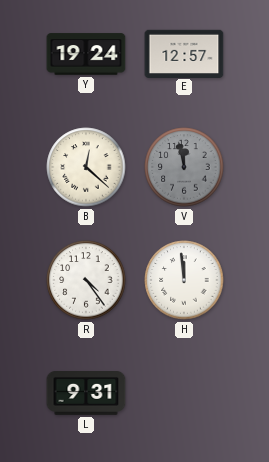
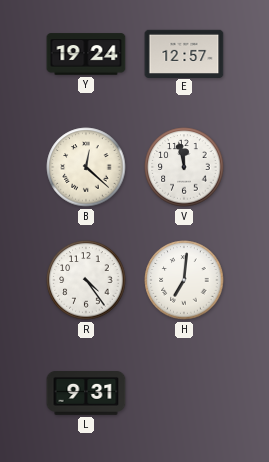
V dial: grey -> white
H: 11:59 -> 7:01
